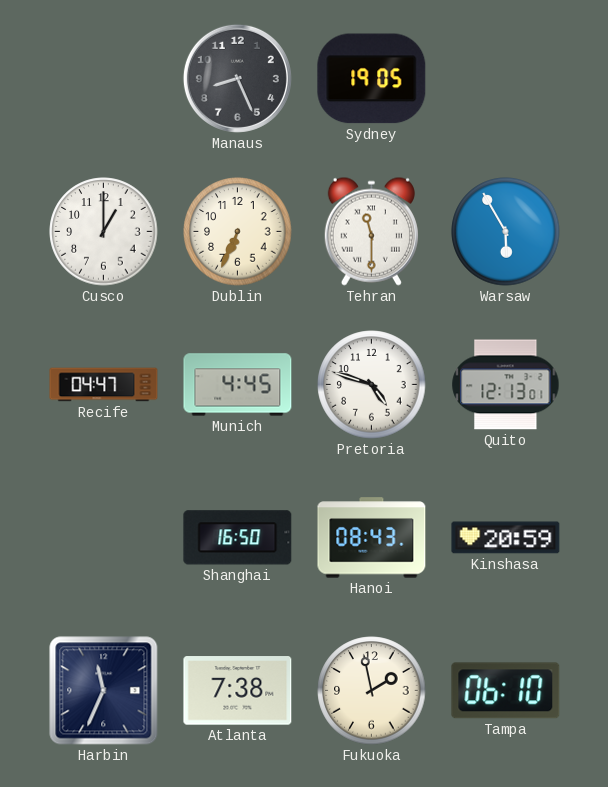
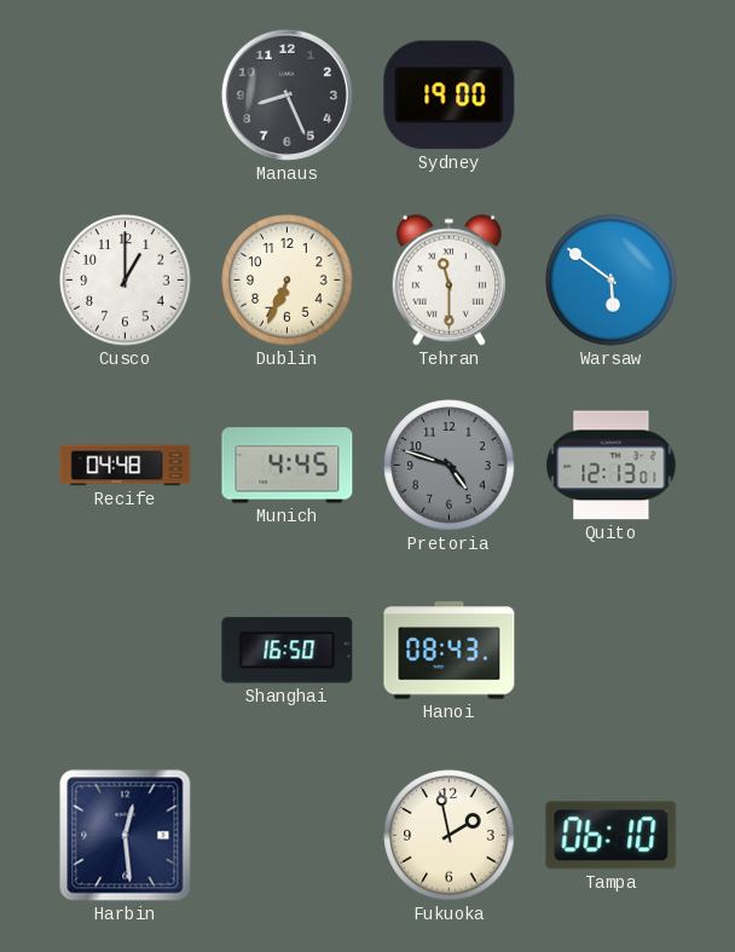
Sydney: 19:05 -> 19:00
Warsaw: 5:55 -> 5:51
Recife: 04:47 -> 04:48
Pretoria dial: white -> grey
Kinshasa: 20:59 -> none
Harbin: 11:34 -> 12:29
Atlanta: 7:38 -> none
